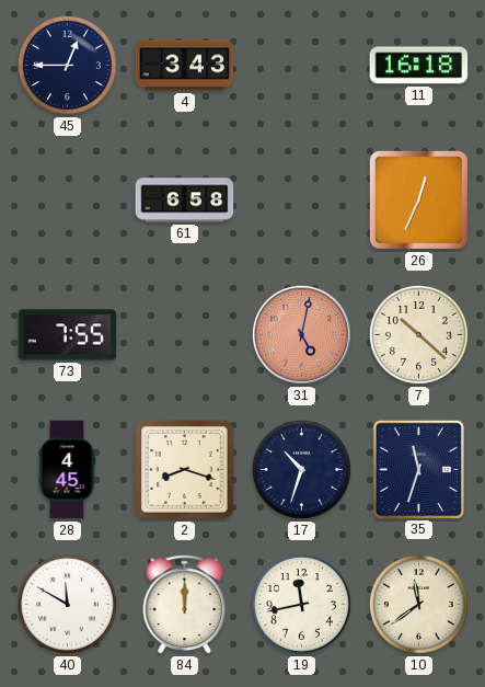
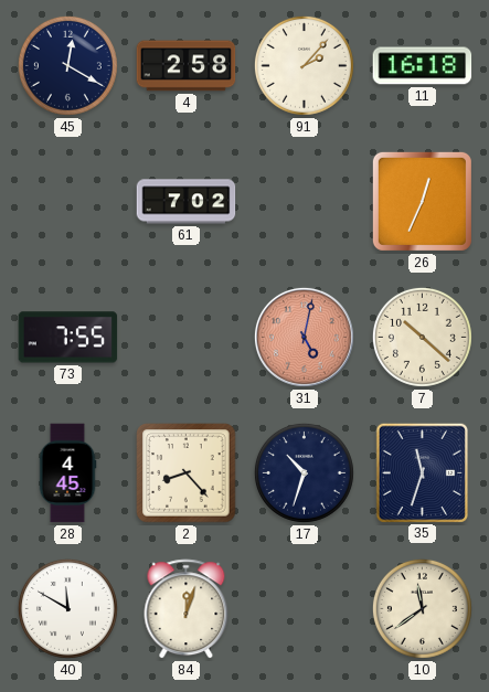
45: 12:45 -> 12:20
4: 3:43 -> 2:58
91: none -> 2:07
61: 6:58 -> 7:02
2: 8:18 -> 8:23
84: 12:00 -> 12:03
19: 11:43 -> none
